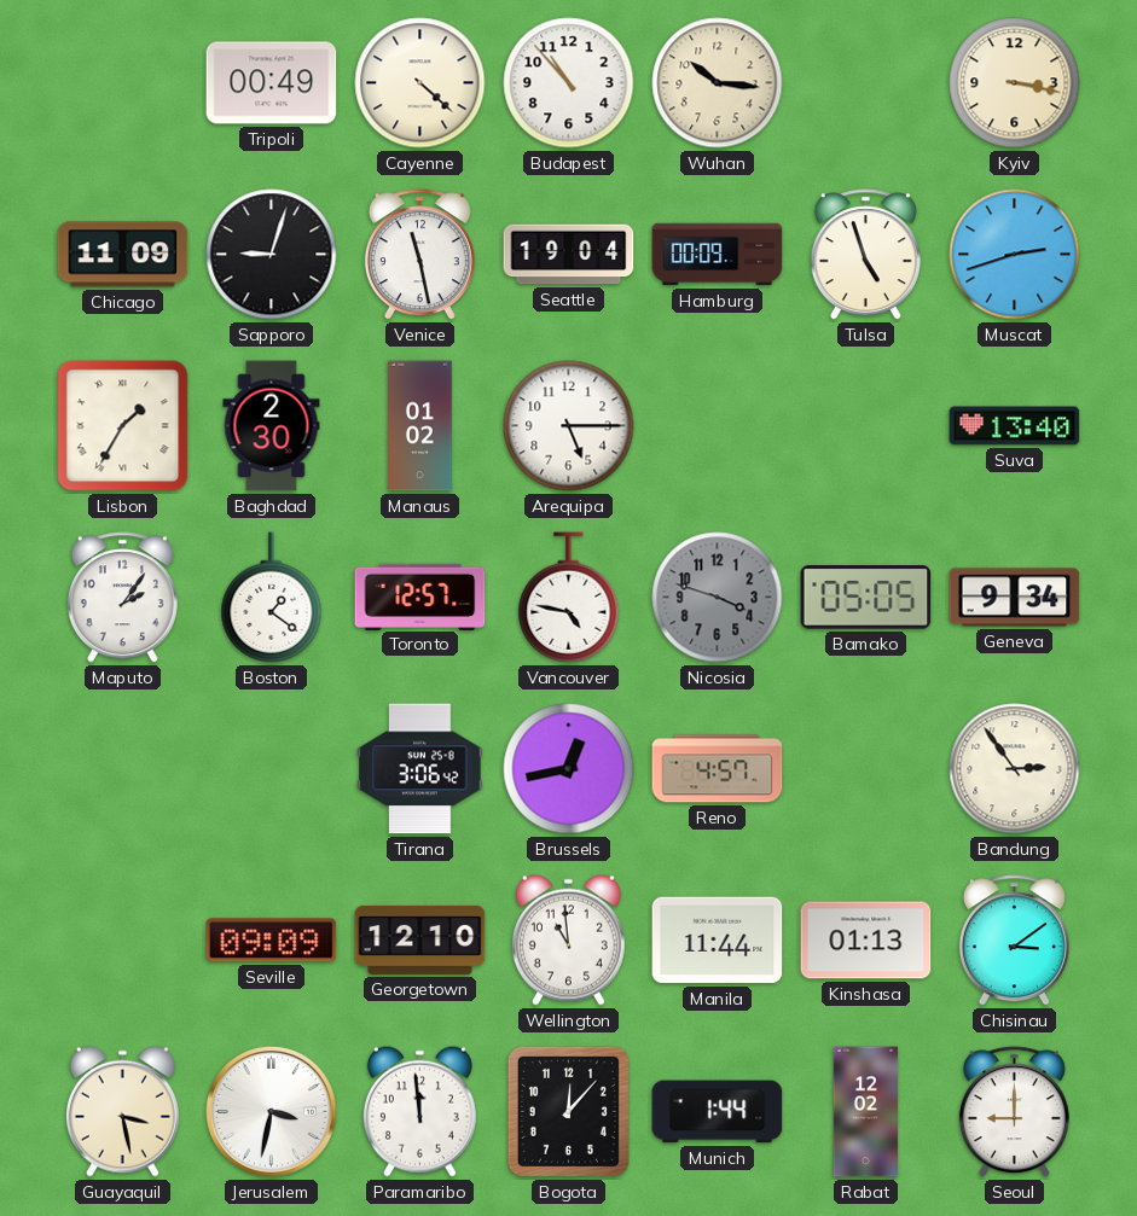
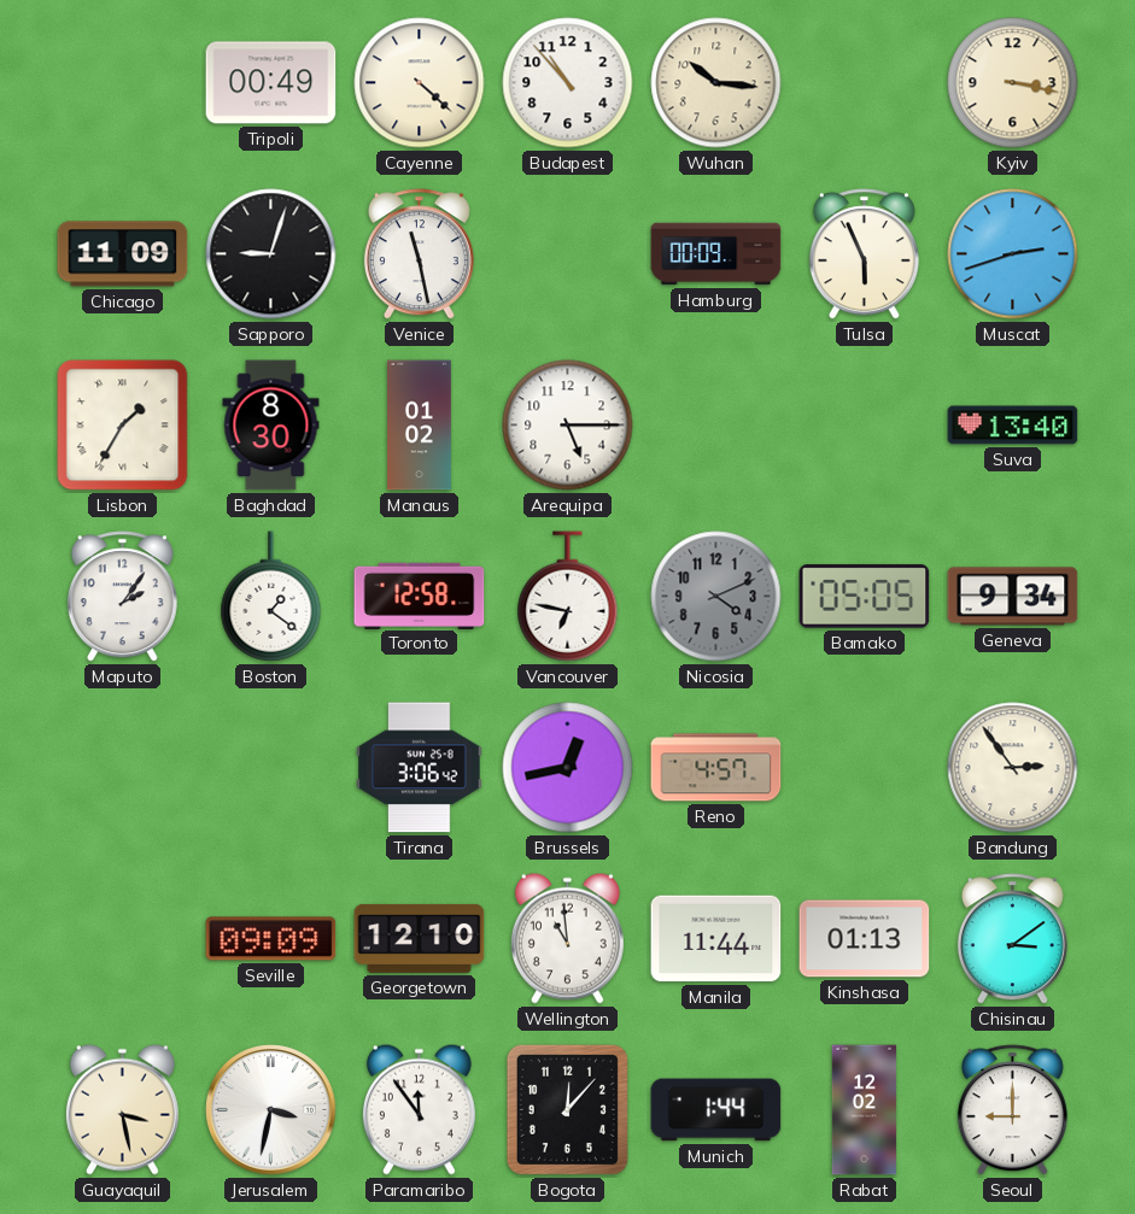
Seattle: 19:04 -> none
Tulsa: 4:57 -> 5:56
Baghdad: 2:30 -> 8:30
Toronto: 12:57 -> 12:58
Vancouver: 4:47 -> 6:47
Nicosia: 3:48 -> 4:11
Paramaribo: 11:59 -> 11:54
